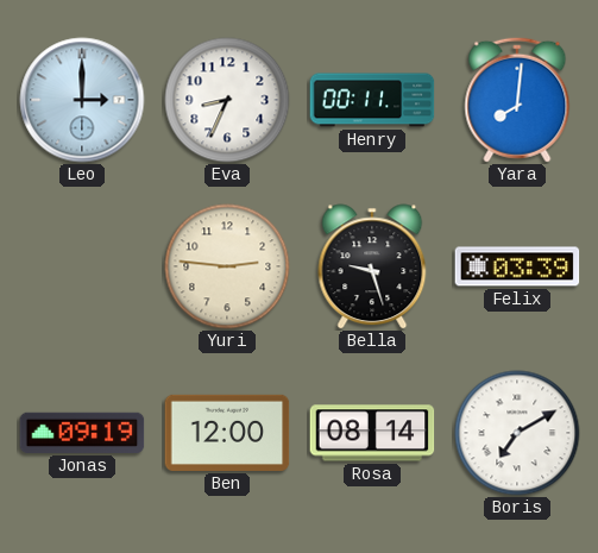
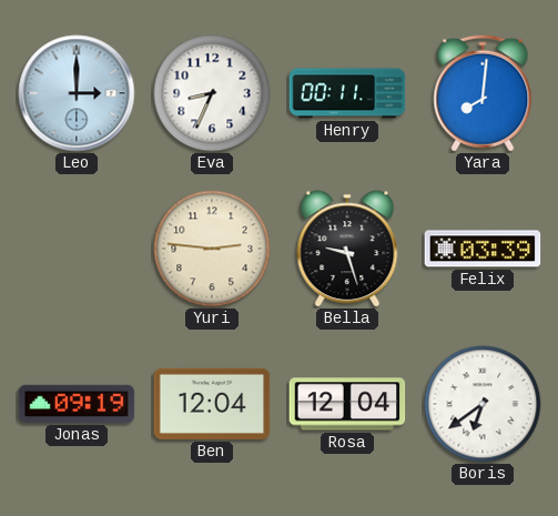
Ben: 12:00 -> 12:04
Rosa: 08:14 -> 12:04
Boris: 7:10 -> 6:39
